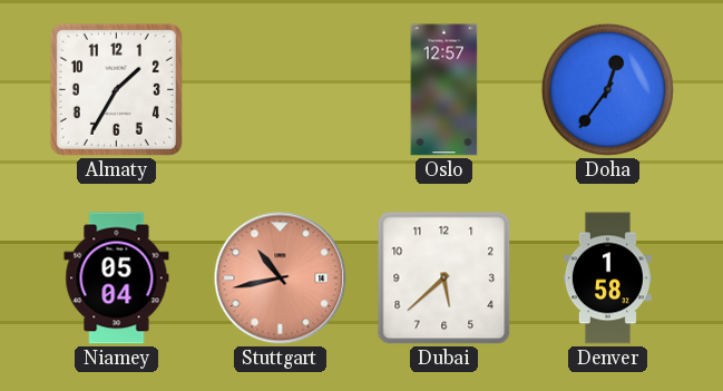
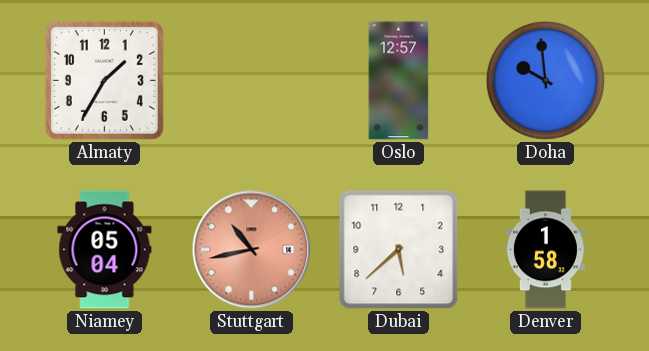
Doha: 12:36 -> 9:59
